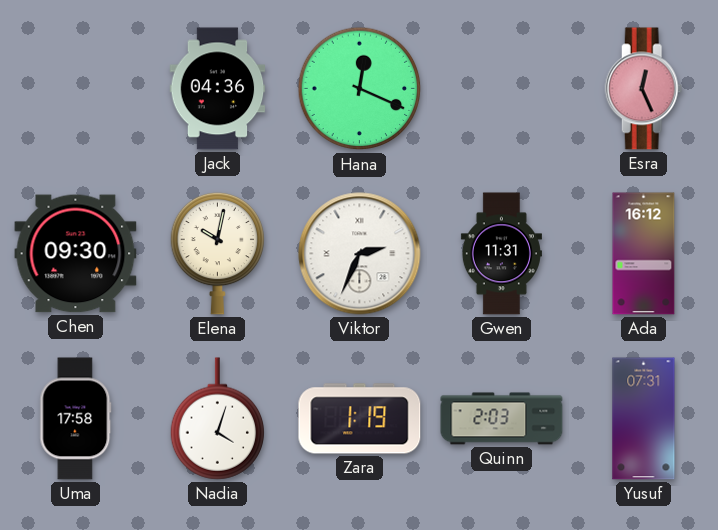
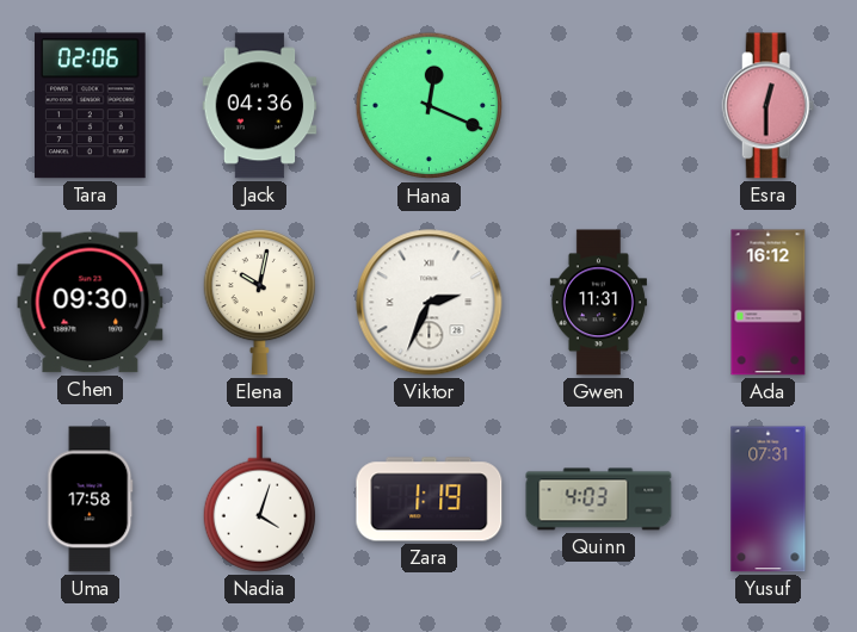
Tara: none -> 02:06
Esra: 12:26 -> 12:30
Quinn: 2:03 -> 4:03
